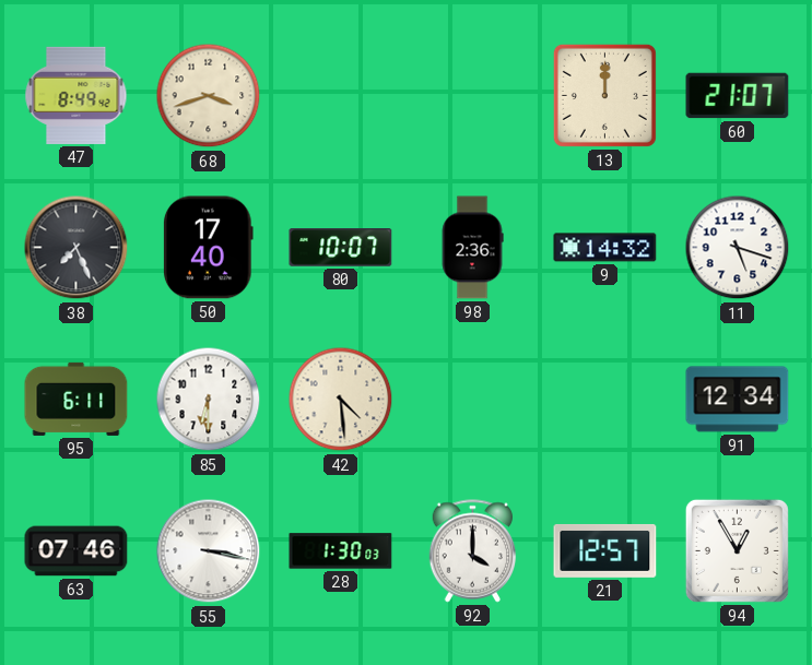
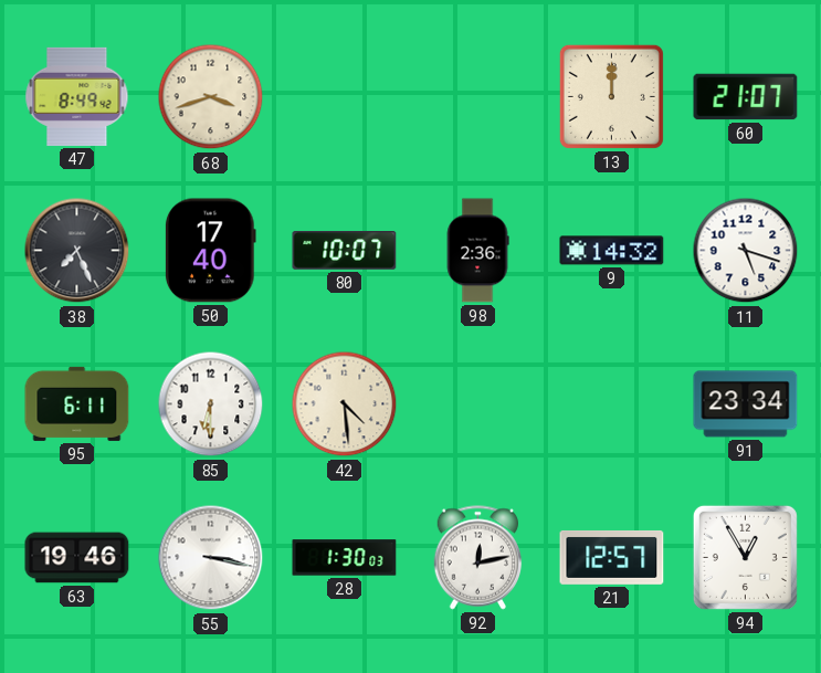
91: 12:34 -> 23:34
63: 07:46 -> 19:46
92: 4:00 -> 12:13
